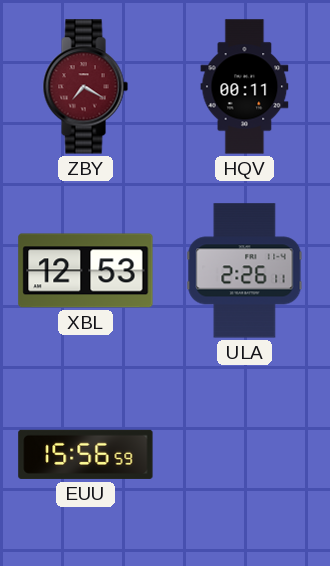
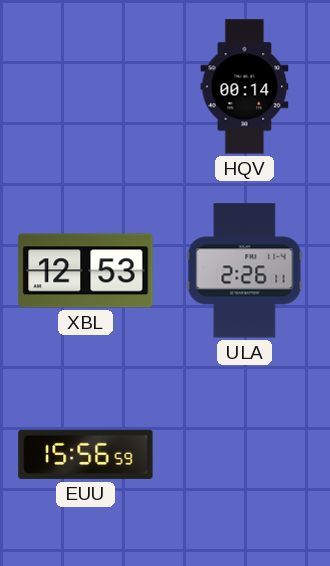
ZBY: 7:20 -> none
HQV: 00:11 -> 00:14
